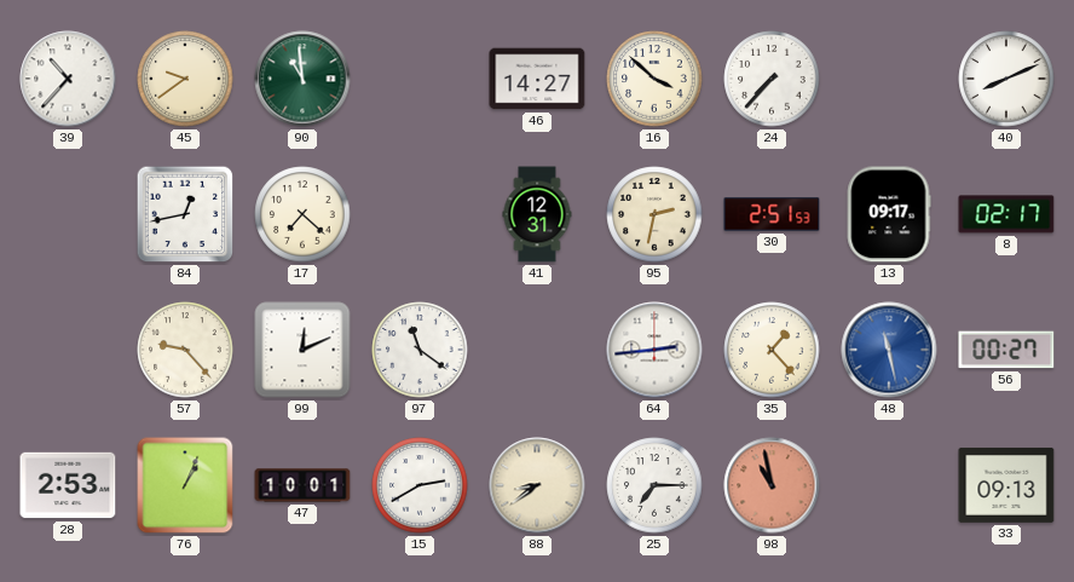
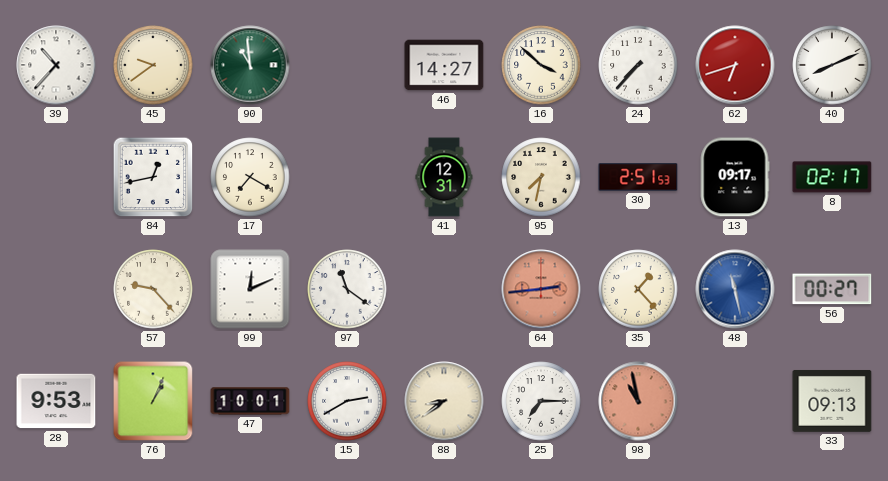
62: none -> 6:42
17: 7:22 -> 7:20
95: 2:32 -> 7:32
64 dial: white -> salmon
28: 2:53 -> 9:53
